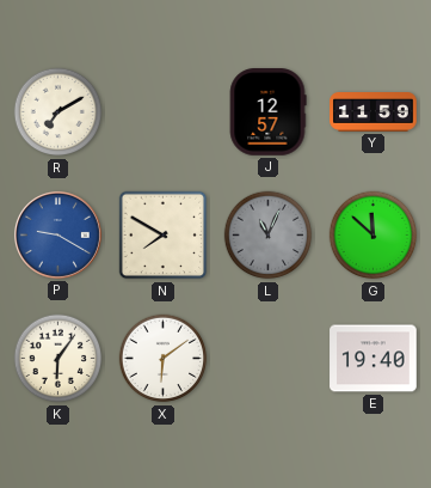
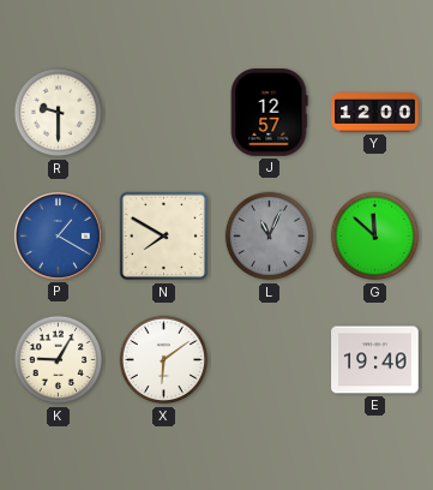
R: 7:10 -> 9:30
Y: 11:59 -> 12:00
P: 9:20 -> 1:20
K: 6:06 -> 9:05
